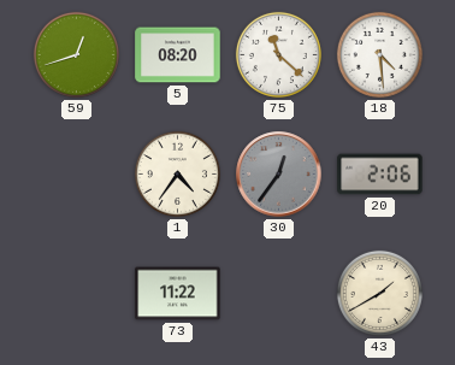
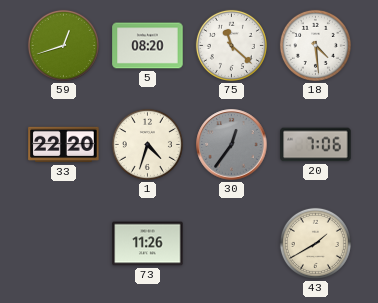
33: none -> 22:20
1: 4:36 -> 4:33
20: 2:06 -> 7:06
73: 11:22 -> 11:26
